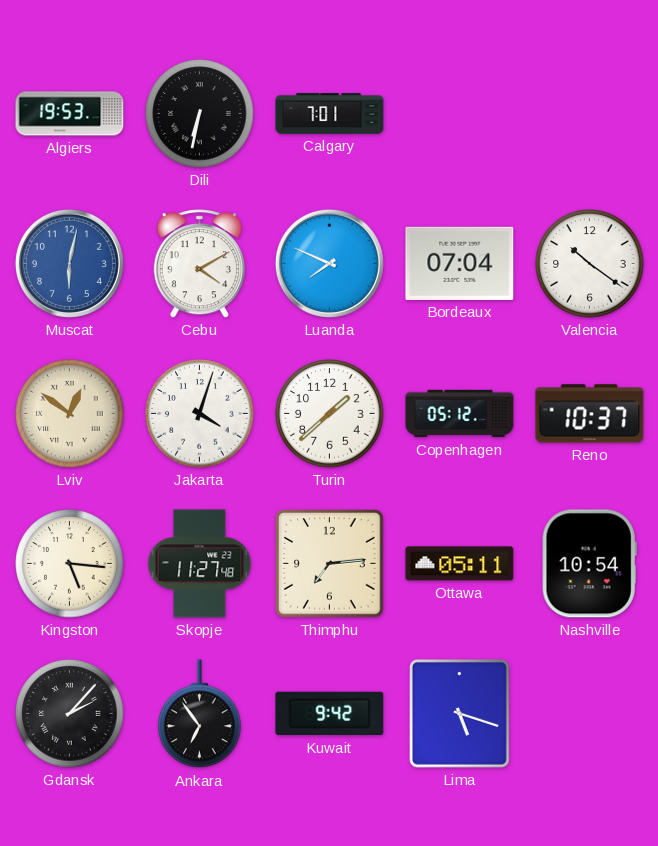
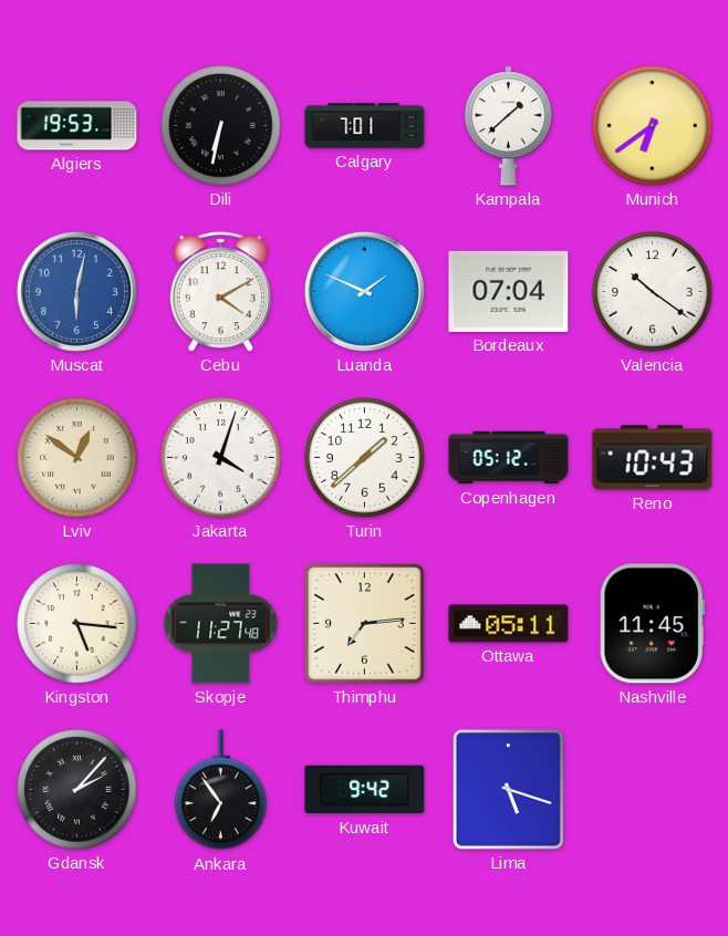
Kampala: none -> 1:38
Munich: none -> 6:39
Luanda: 7:49 -> 1:49
Reno: 10:37 -> 10:43
Nashville: 10:54 -> 11:45
